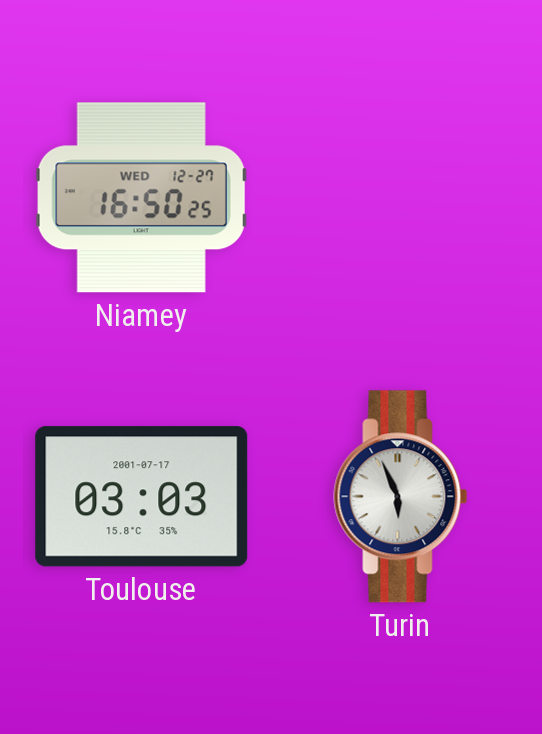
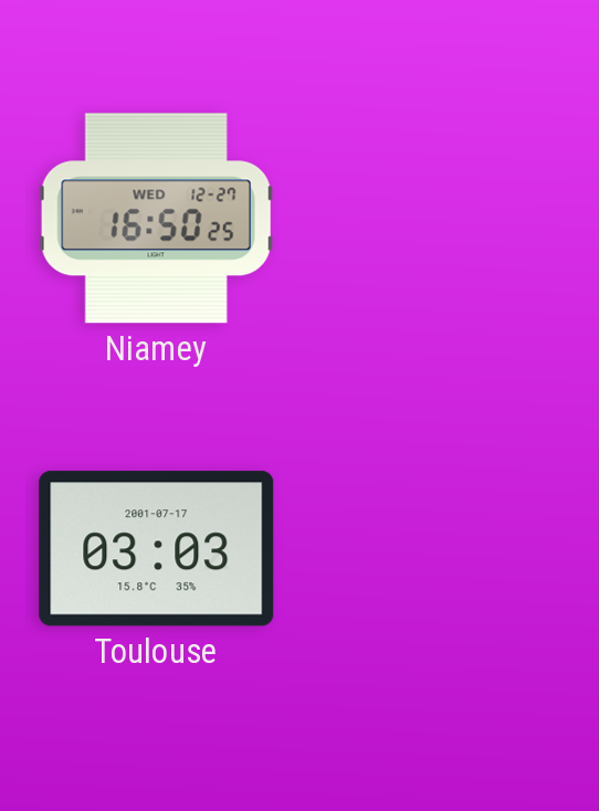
Turin: 5:56 -> none
